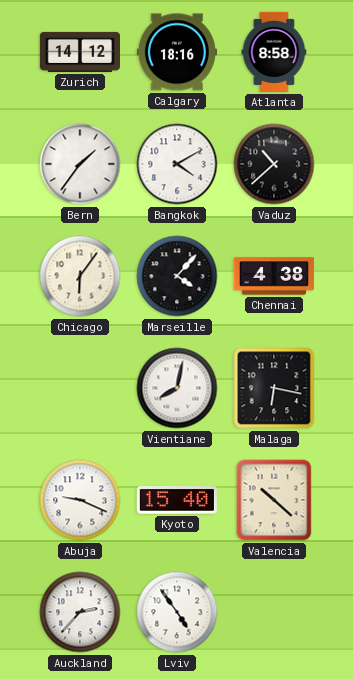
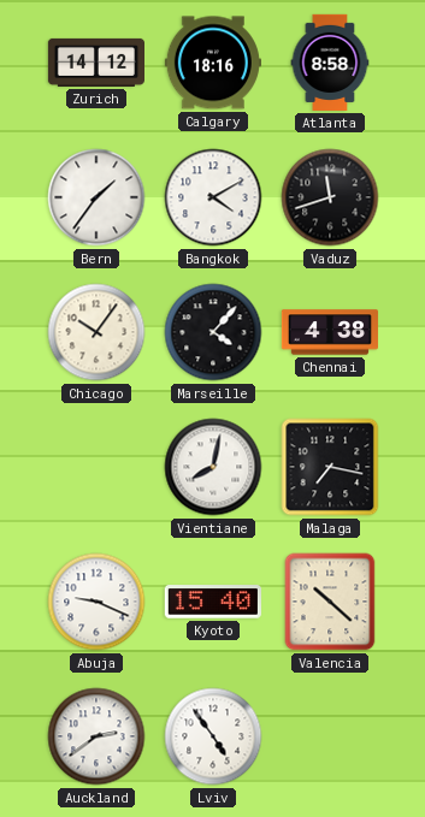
Vaduz: 10:38 -> 11:42
Chicago: 6:06 -> 10:06
Malaga: 6:17 -> 7:17
Auckland: 2:37 -> 2:39
